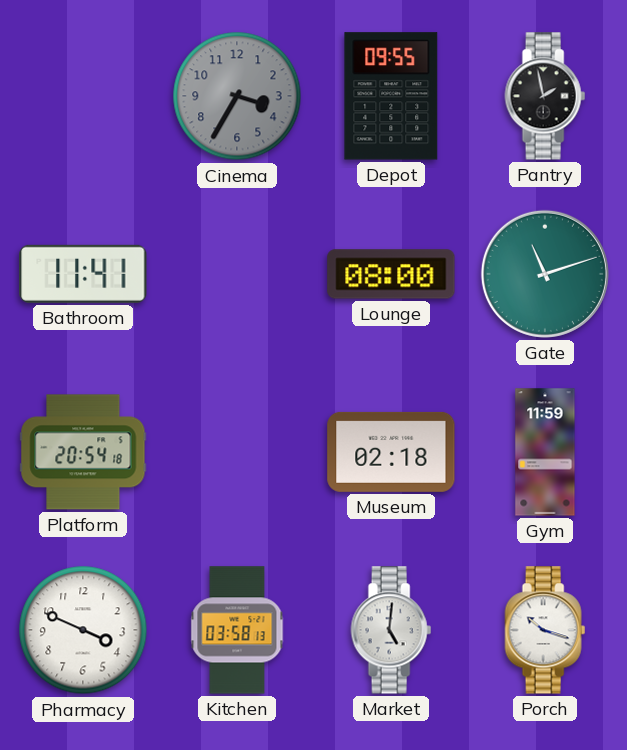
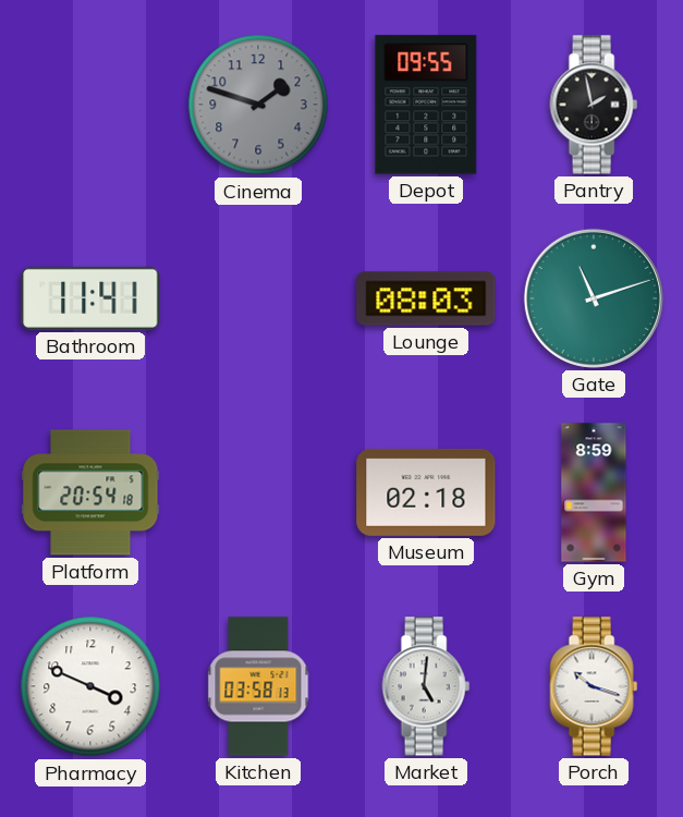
Cinema: 3:35 -> 1:48
Lounge: 08:00 -> 08:03
Gym: 11:59 -> 8:59
